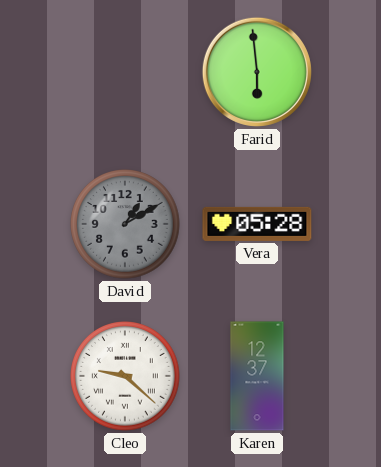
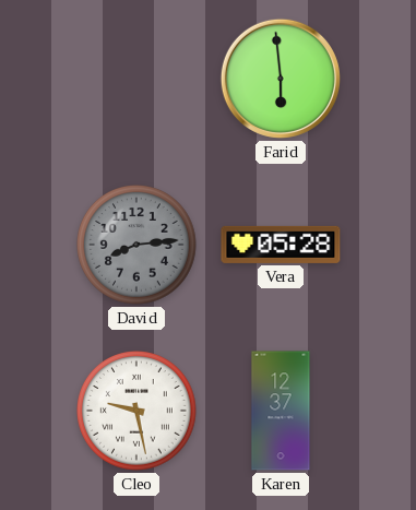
David: 1:10 -> 8:14
Cleo: 9:22 -> 9:28
